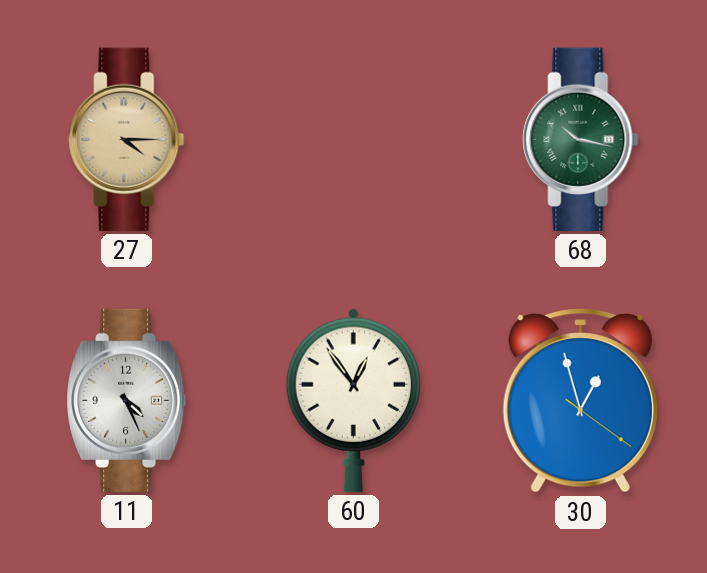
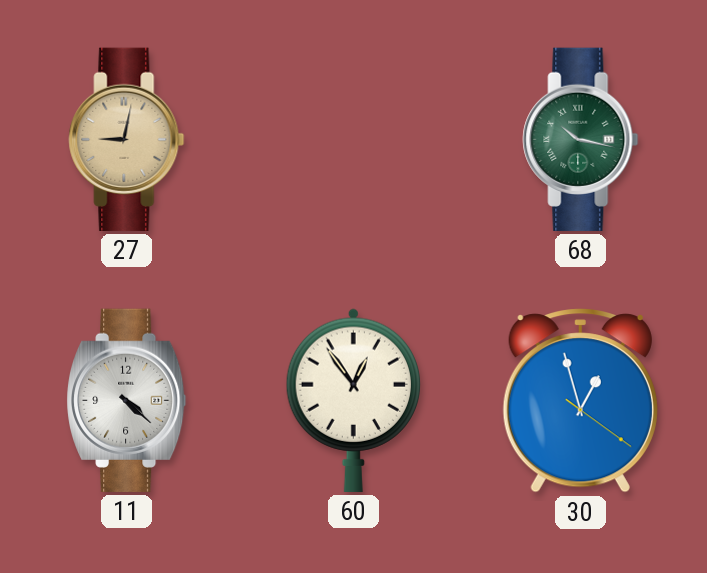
27: 4:15 -> 9:02
11: 4:26 -> 4:22
